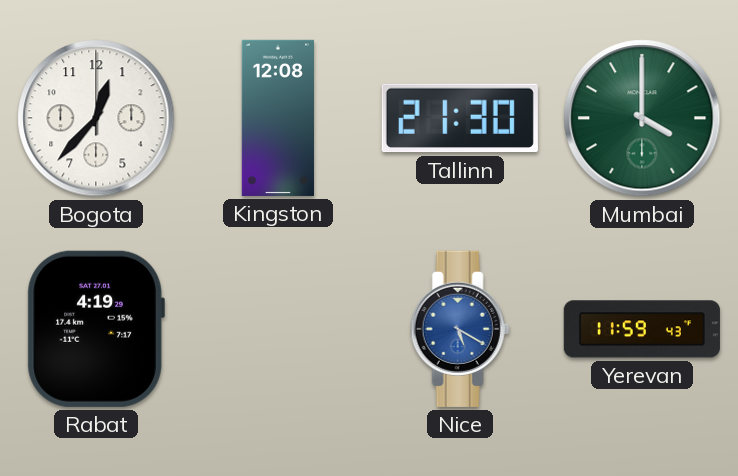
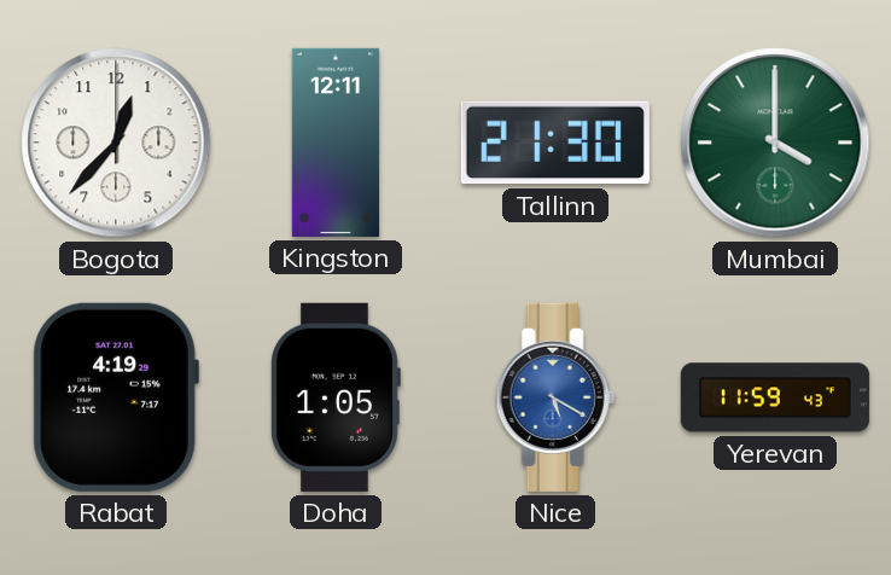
Kingston: 12:08 -> 12:11
Doha: none -> 1:05
